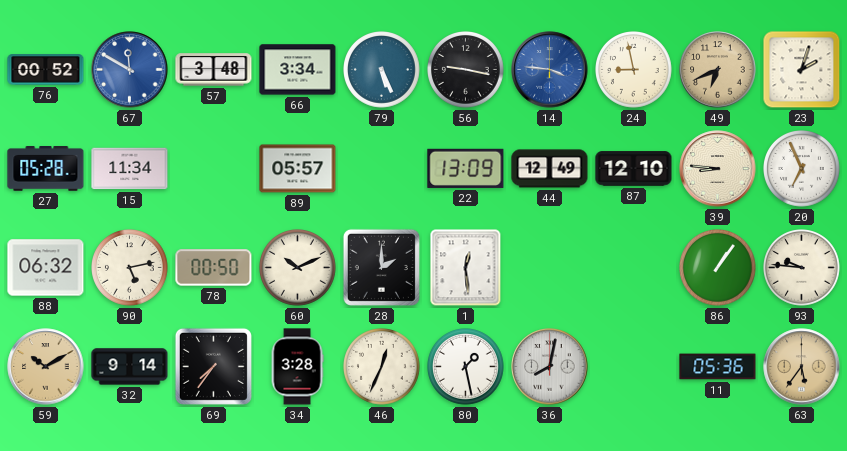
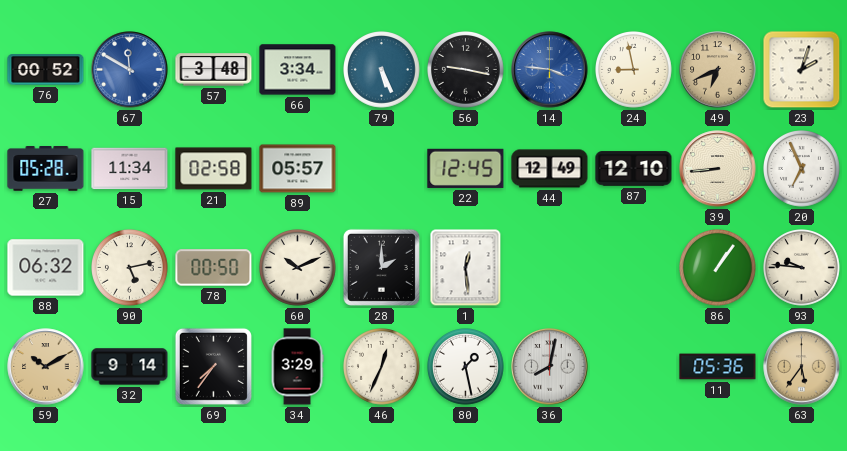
21: none -> 02:58
22: 13:09 -> 12:45
39: 8:46 -> 8:44
34: 3:28 -> 3:29
